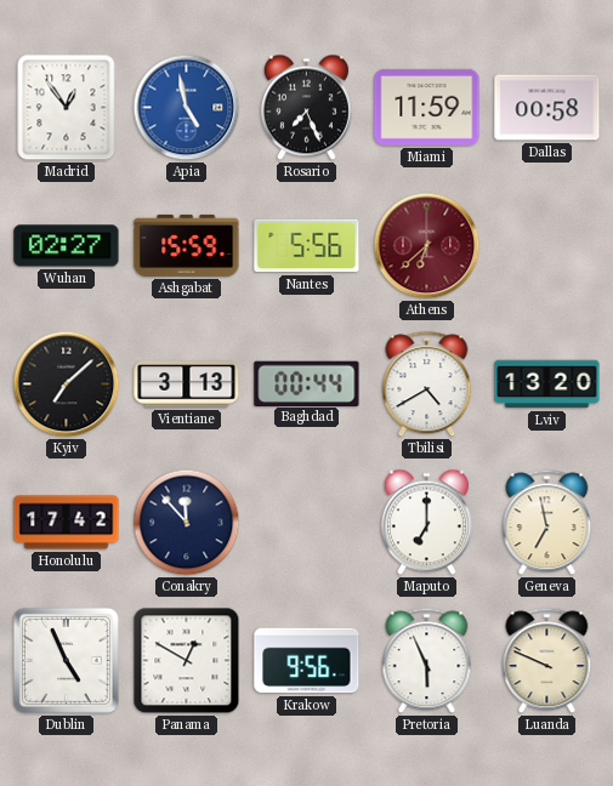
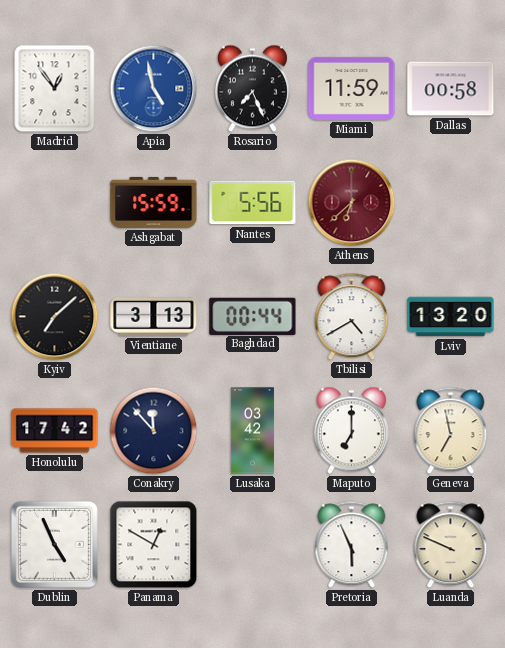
Wuhan: 02:27 -> none
Lusaka: none -> 03:42
Krakow: 9:56 -> none
